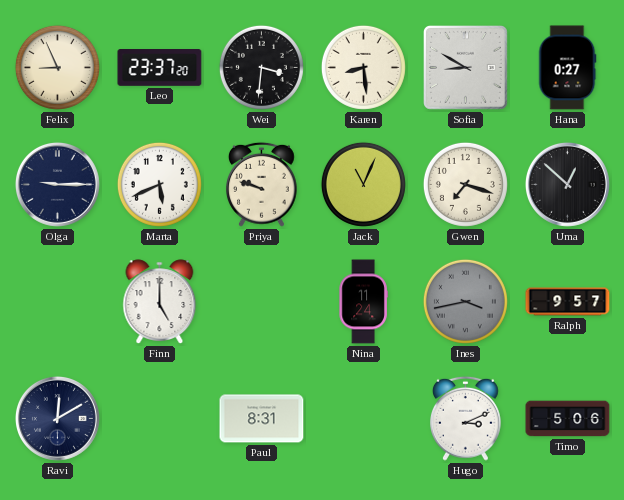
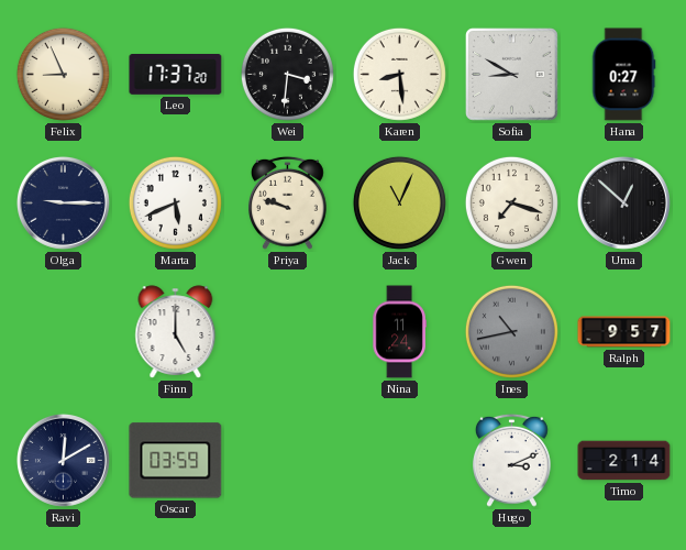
Leo: 23:37 -> 17:37
Ines: 3:43 -> 10:43
Oscar: none -> 03:59
Paul: 8:31 -> none
Timo: 5:06 -> 2:14
